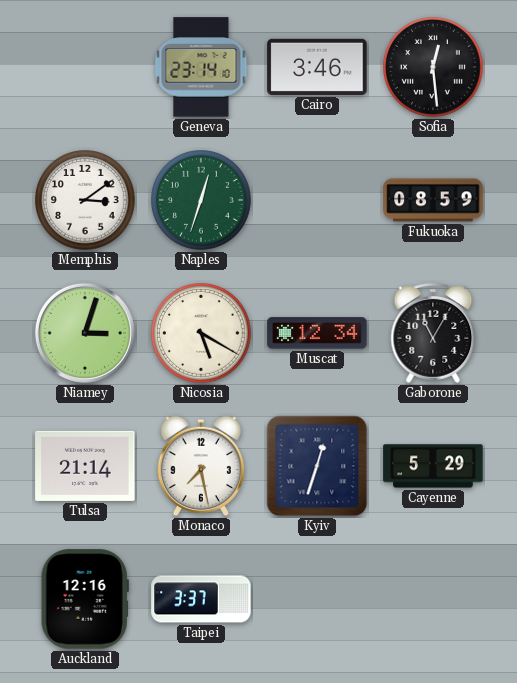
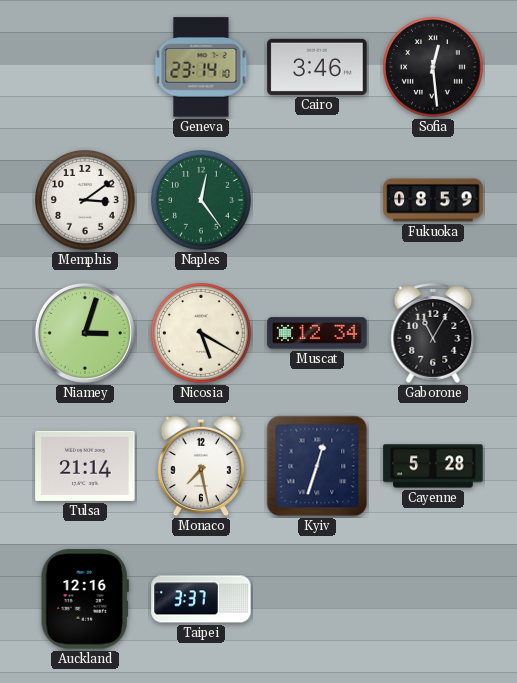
Naples: 12:33 -> 12:24
Cayenne: 5:29 -> 5:28
